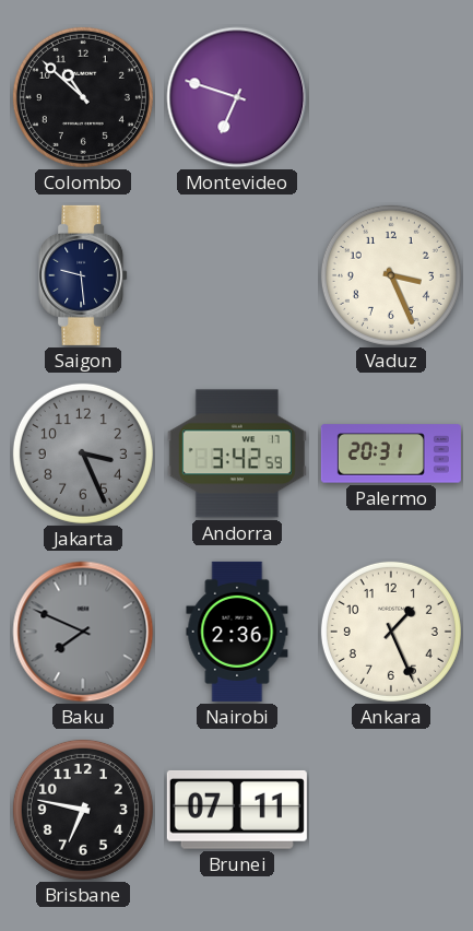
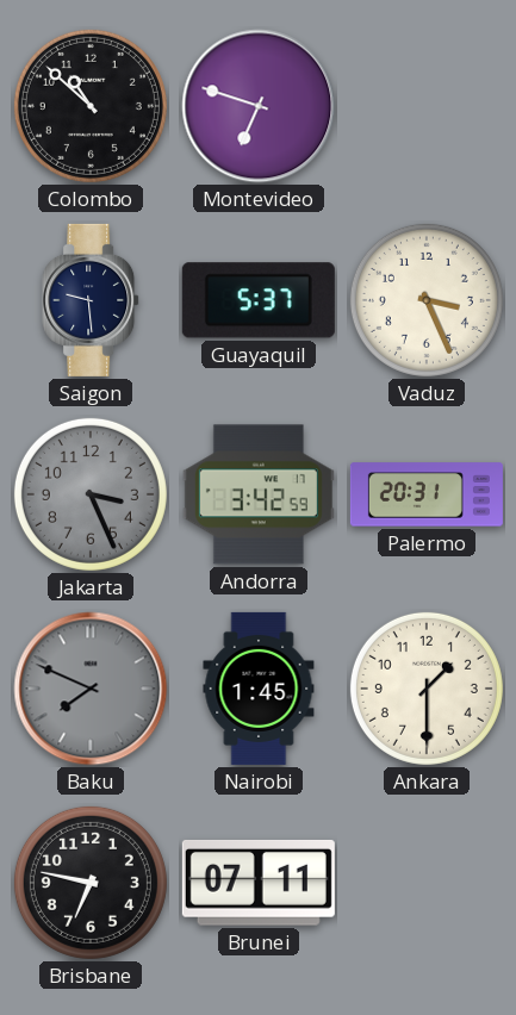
Guayaquil: none -> 5:37
Nairobi: 2:36 -> 1:45
Ankara: 1:26 -> 1:30
